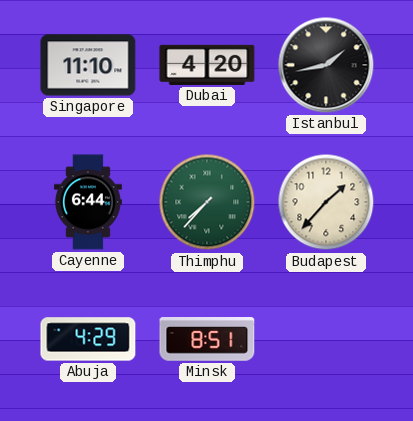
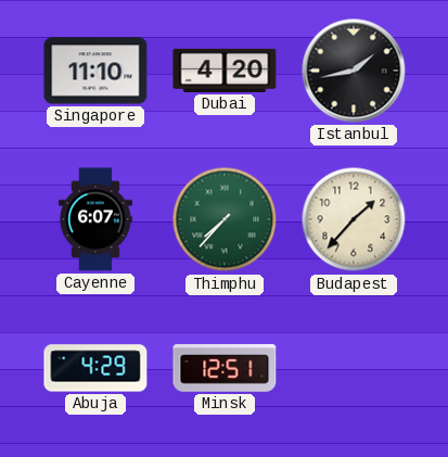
Cayenne: 6:44 -> 6:07
Minsk: 8:51 -> 12:51
